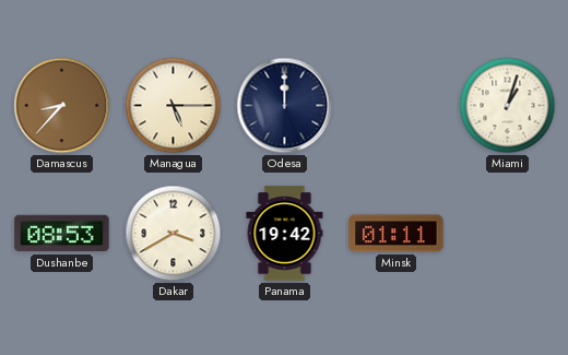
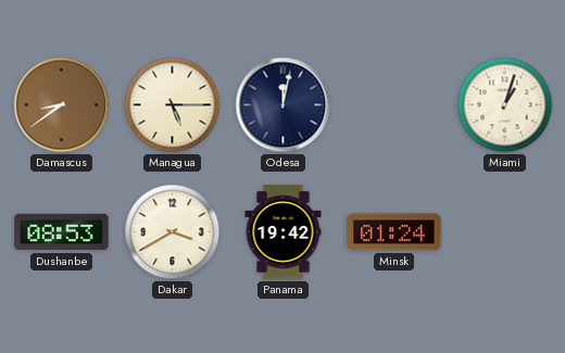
Damascus: 8:37 -> 8:39
Odesa: 12:00 -> 12:02
Minsk: 01:11 -> 01:24
